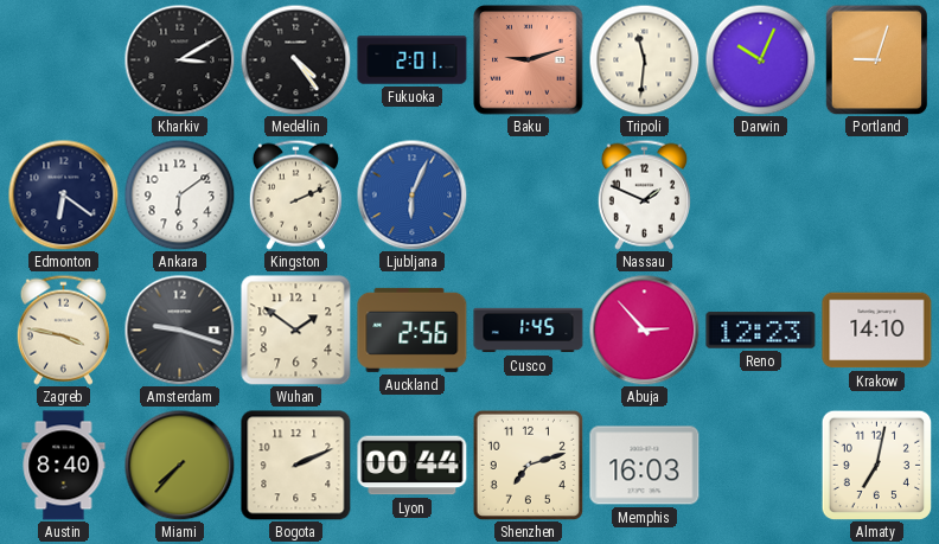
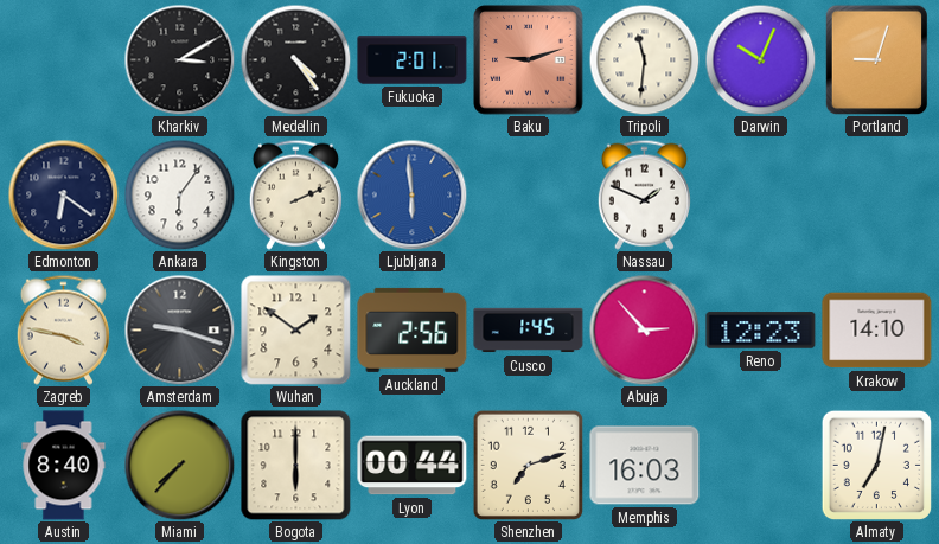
Ankara: 6:09 -> 6:06
Ljubljana: 6:04 -> 5:59
Bogota: 2:11 -> 6:00
